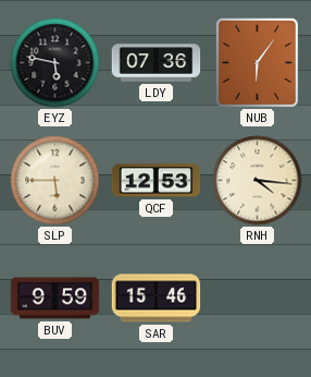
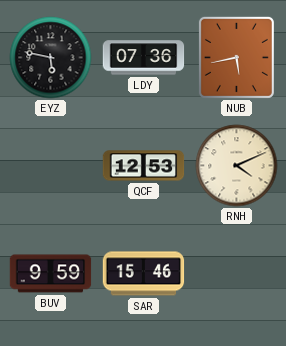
NUB: 6:06 -> 5:43
SLP: 5:45 -> none
RNH: 4:16 -> 4:11
